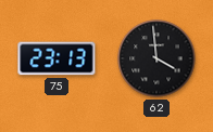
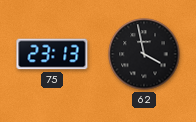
62: 3:59 -> 3:58
